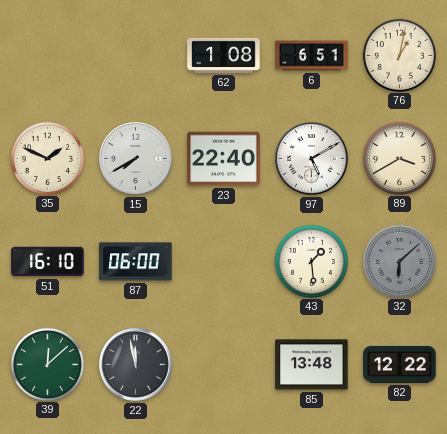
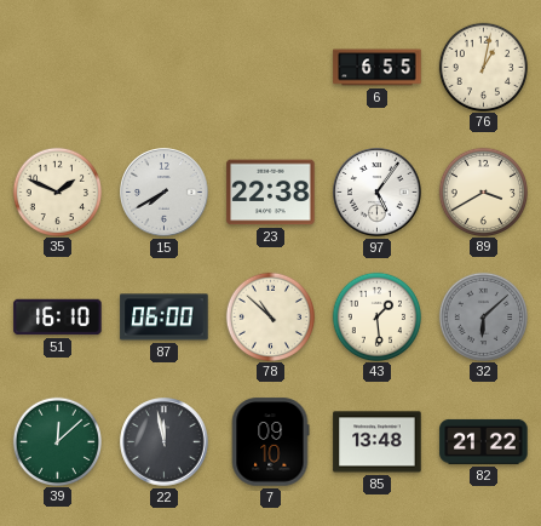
62: 1:08 -> none
6: 6:51 -> 6:55
23: 22:40 -> 22:38
97: 5:10 -> 5:06
78: none -> 10:52
7: none -> 09:10
82: 12:22 -> 21:22
